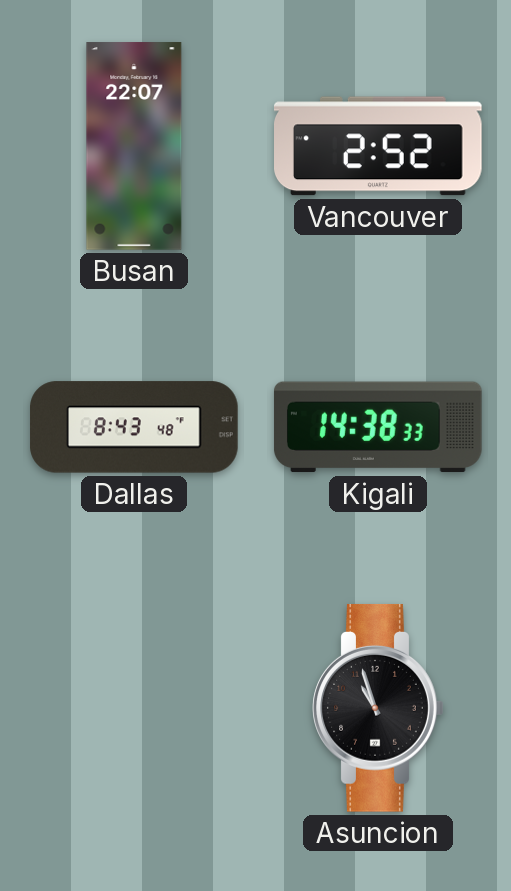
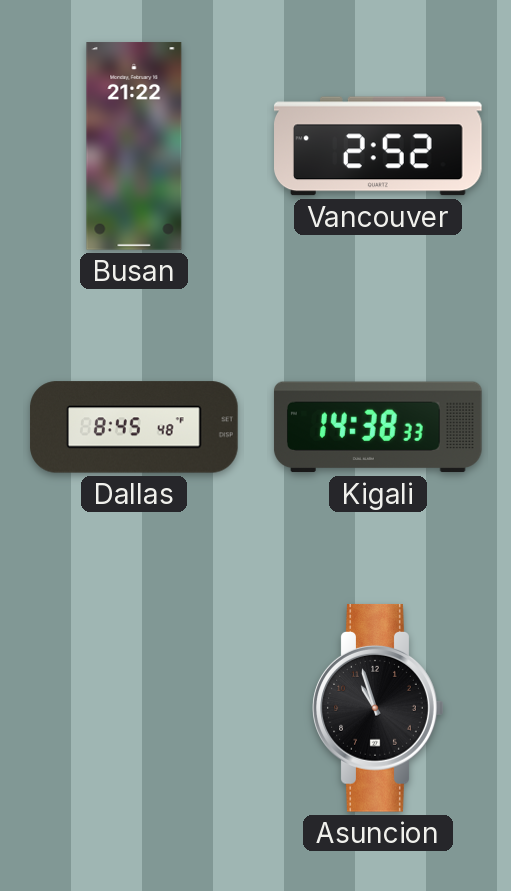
Busan: 22:07 -> 21:22
Dallas: 8:43 -> 8:45
